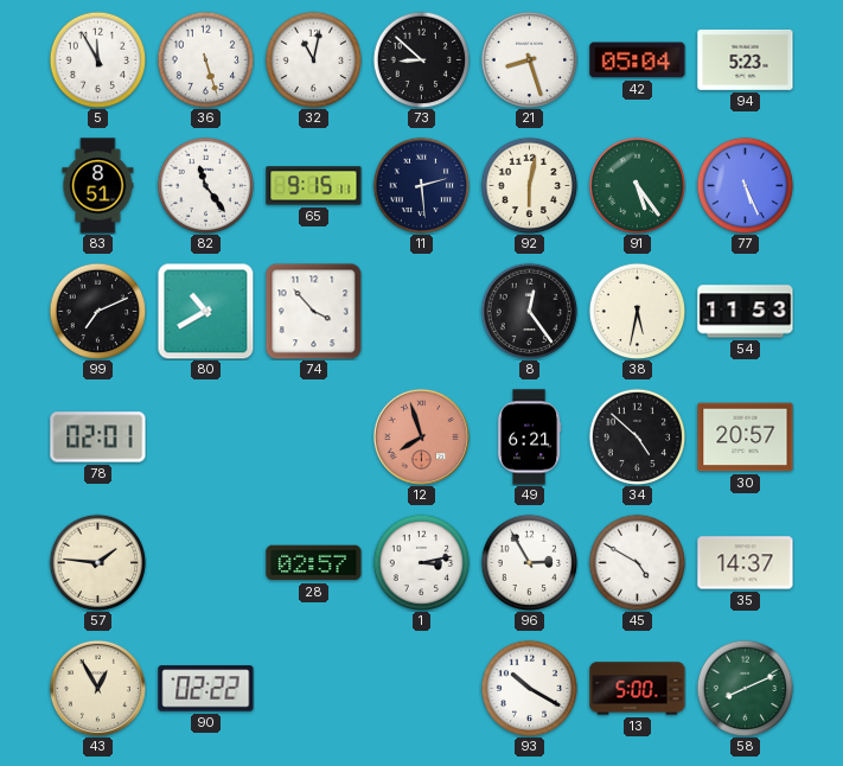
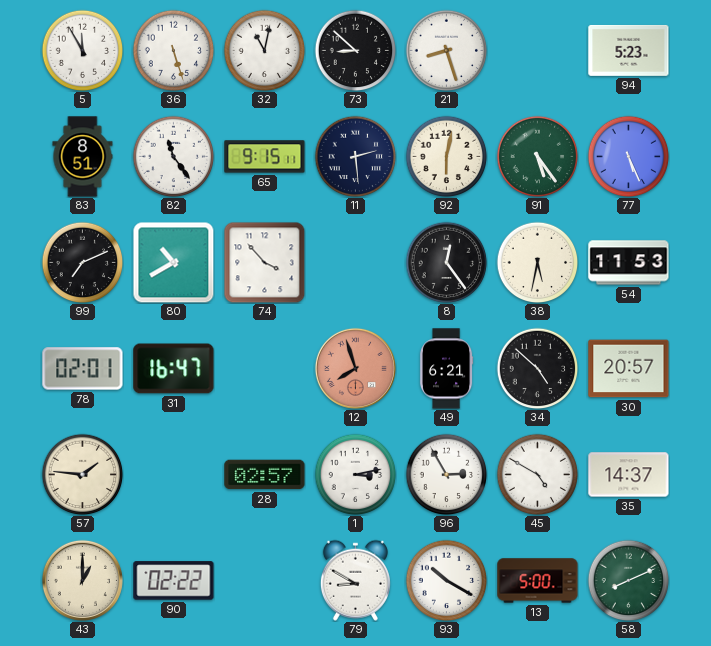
42: 05:04 -> none
31: none -> 16:47
43: 12:55 -> 1:00
79: none -> 8:50
